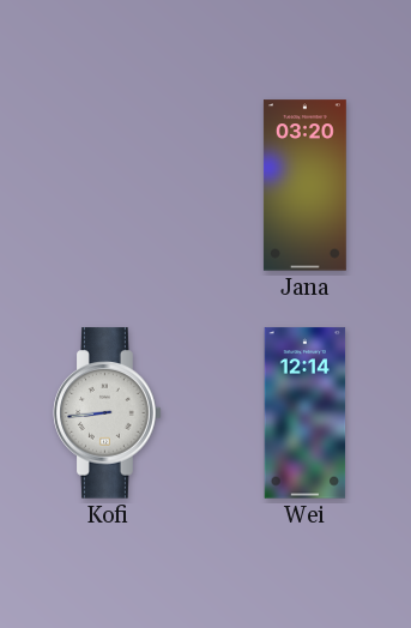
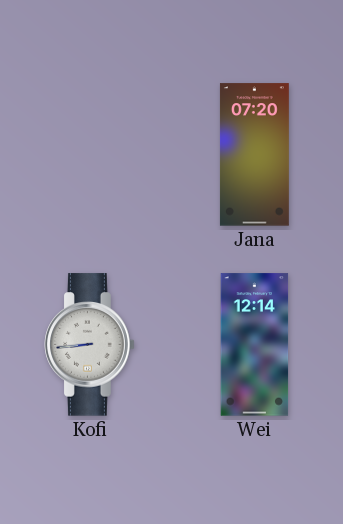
Jana: 03:20 -> 07:20
